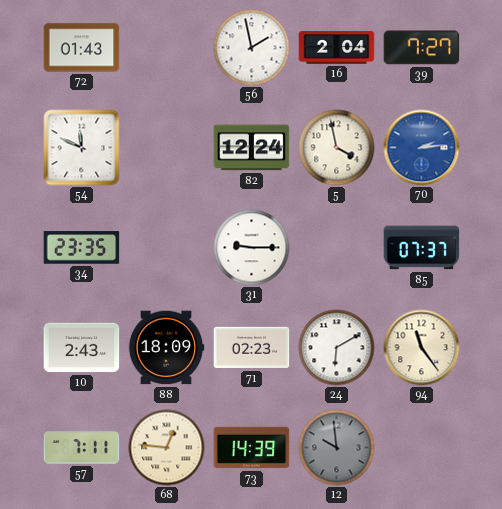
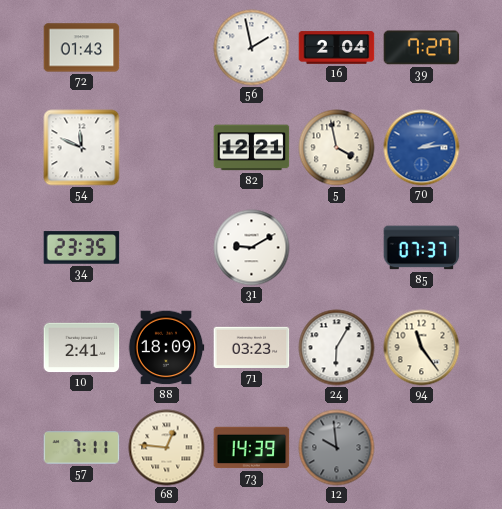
82: 12:24 -> 12:21
31: 9:15 -> 9:10
10: 2:43 -> 2:41
71: 02:23 -> 03:23
24: 6:10 -> 6:05
